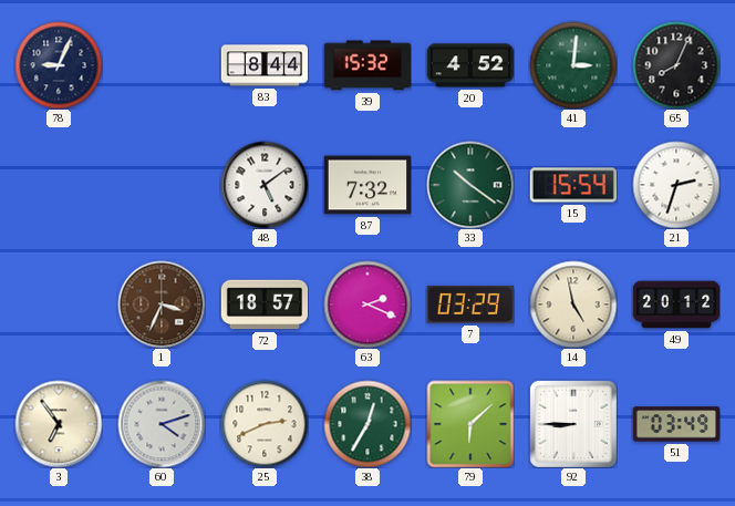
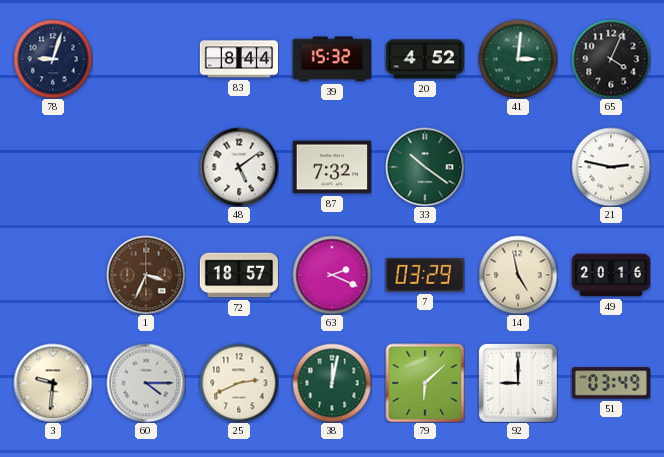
78: 9:04 -> 9:03
65: 8:04 -> 4:04
15: 15:54 -> none
21: 2:33 -> 2:47
49: 20:12 -> 20:16
3: 6:54 -> 9:31
60: 4:12 -> 4:15
38: 12:35 -> 12:02
92: 8:45 -> 9:00
